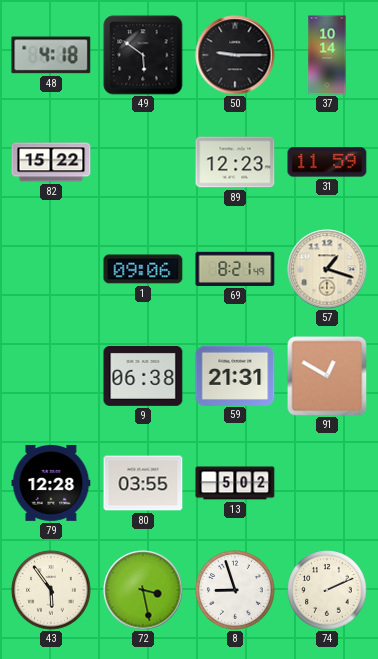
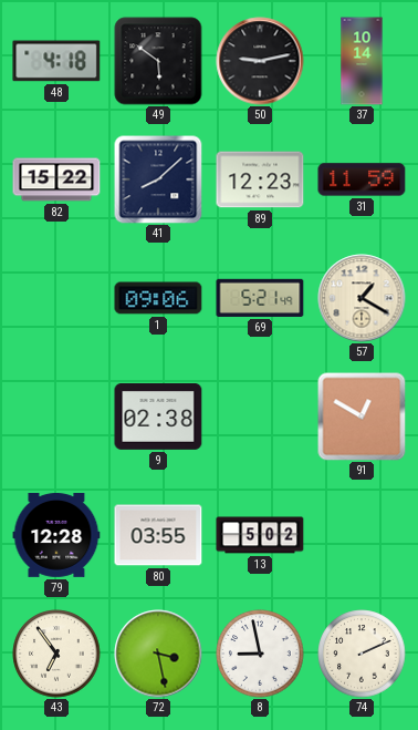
50: 9:15 -> 9:13
41: none -> 8:08
69: 8:21 -> 5:21
57: 1:18 -> 1:20
9: 06:38 -> 02:38
59: 21:31 -> none
43: 5:54 -> 6:54
8: 8:57 -> 8:58
